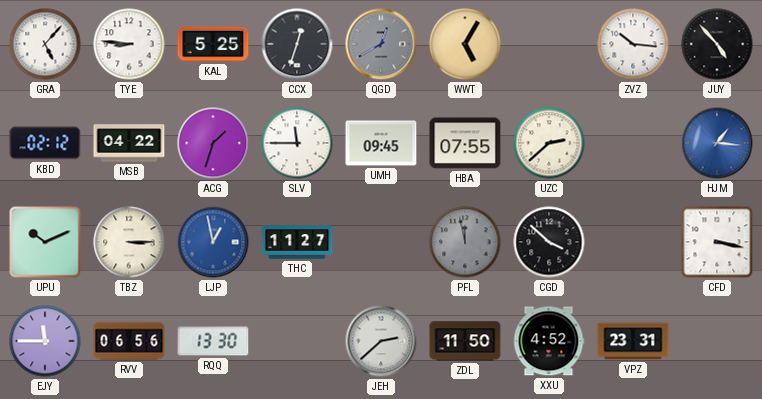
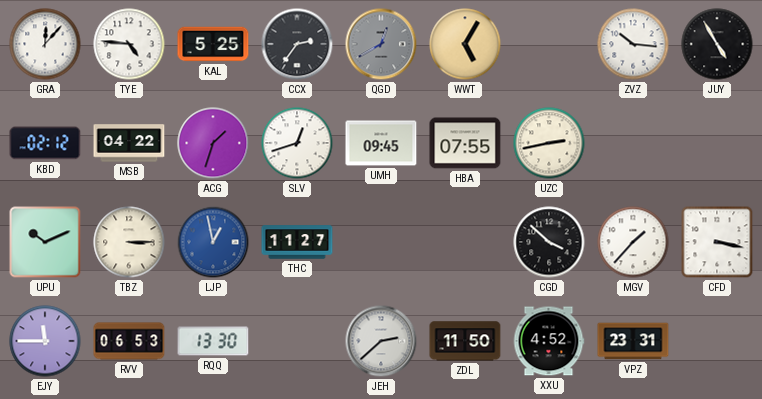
GRA: 5:07 -> 12:07
TYE: 8:46 -> 4:46
CCX: 12:33 -> 2:36
JUY: 4:53 -> 4:55
SLV: 11:45 -> 12:42
UZC: 2:38 -> 2:43
HJM: 1:16 -> none
PFL: 11:58 -> none
MGV: none -> 1:37
RVV: 06:56 -> 06:53
